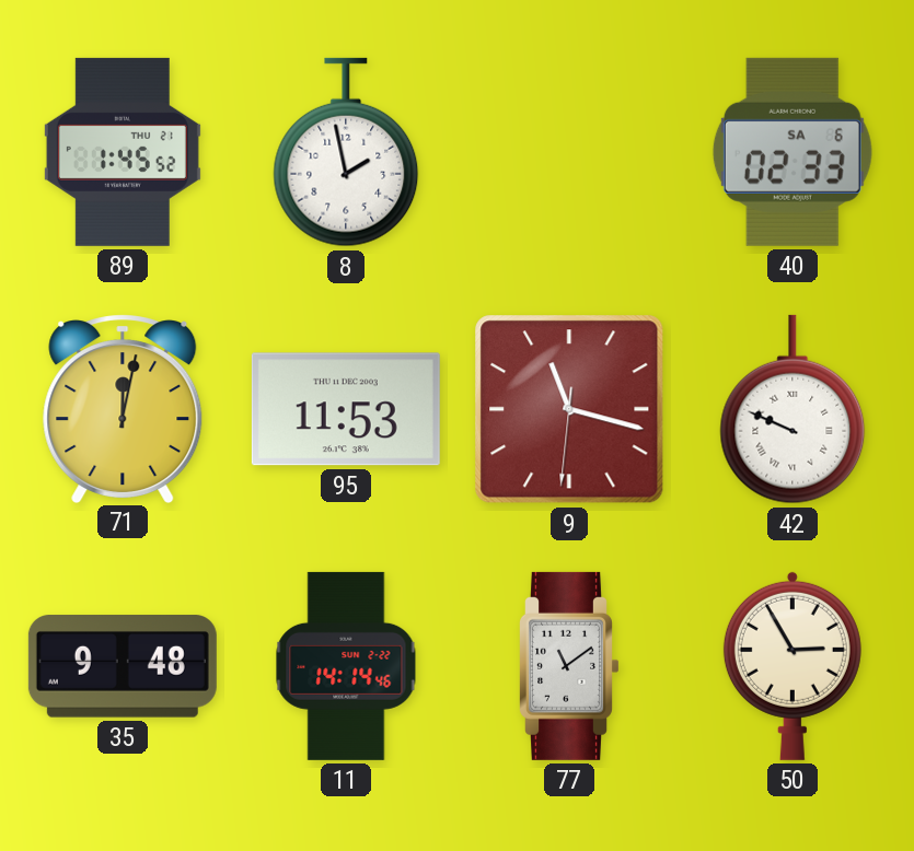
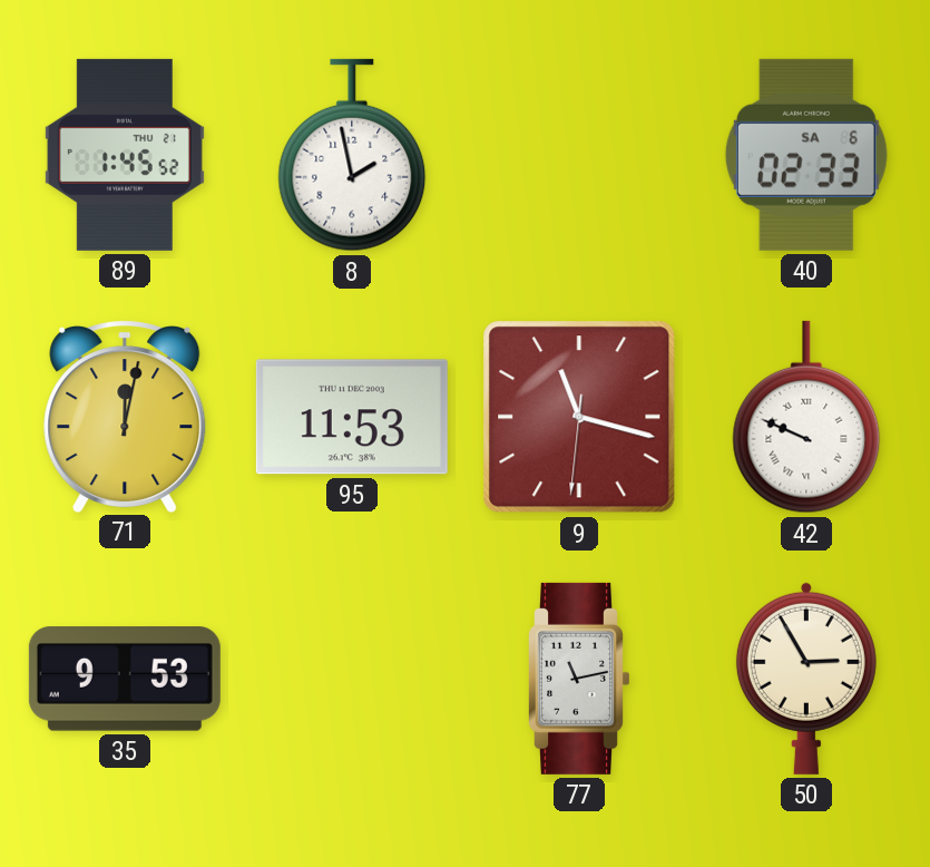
35: 9:48 -> 9:53
11: 14:14 -> none
77: 11:09 -> 11:13
